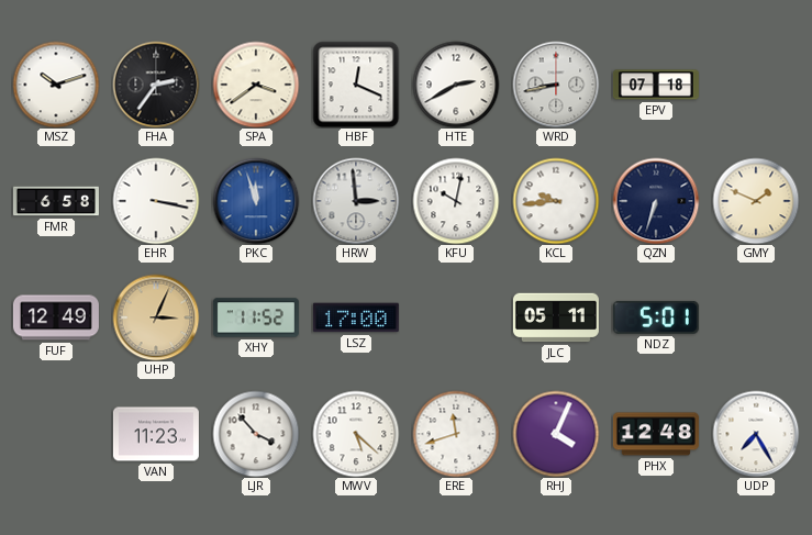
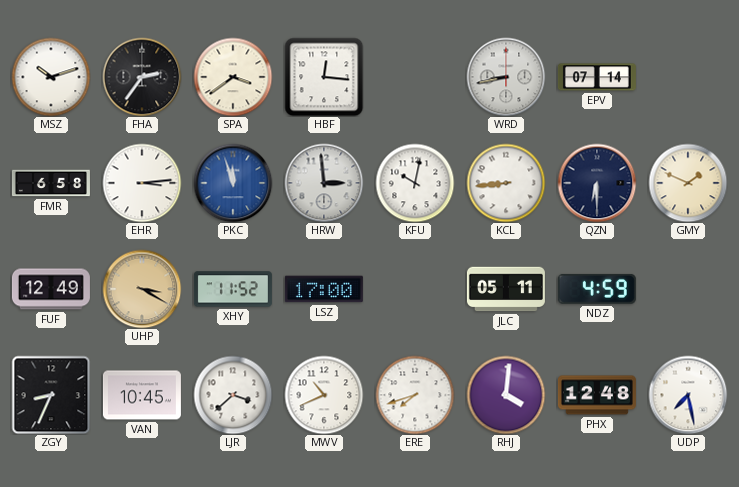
HBF: 12:19 -> 12:16
HTE: 2:40 -> none
EPV: 07:18 -> 07:14
EHR: 3:17 -> 3:14
KCL: 9:44 -> 8:44
QZN: 6:33 -> 6:30
UHP: 3:04 -> 3:20
NDZ: 5:01 -> 4:59
ZGY: none -> 8:34
VAN: 11:23 -> 10:45
LJR: 3:53 -> 3:38
MWV: 5:22 -> 10:41
ERE: 11:42 -> 7:42
RHJ: 4:04 -> 4:01
UDP: 7:25 -> 7:28
